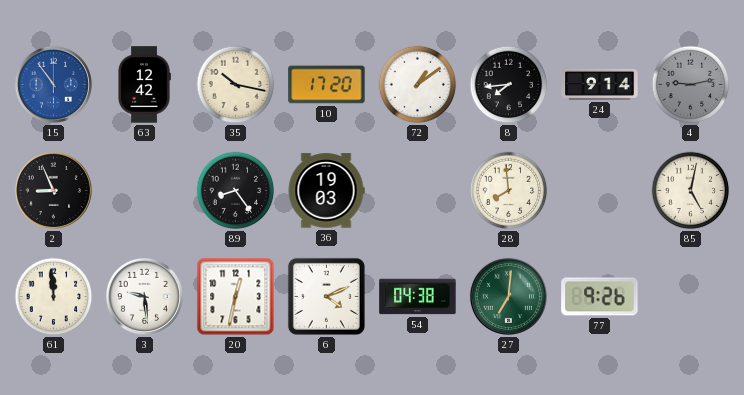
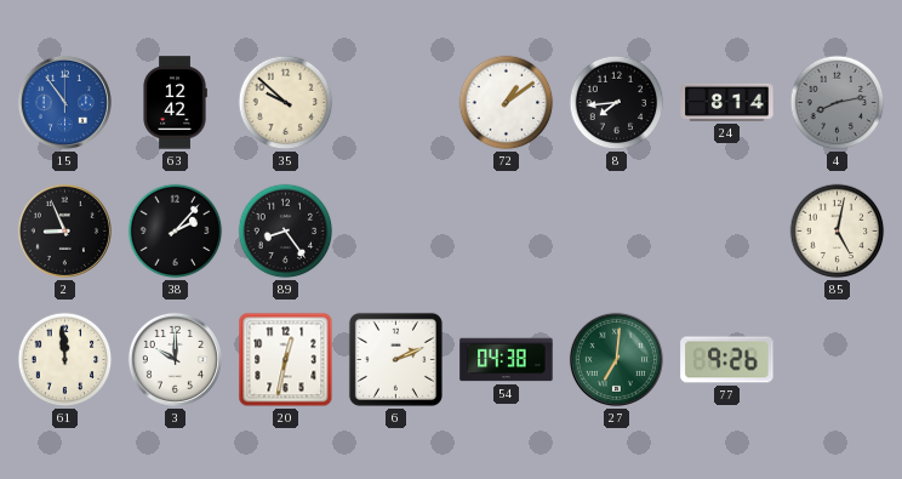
35: 10:17 -> 9:52
10: 17:20 -> none
24: 9:14 -> 8:14
4: 9:13 -> 8:13
38: none -> 2:07
36: 19:03 -> none
28: 7:59 -> none
3: 9:29 -> 10:00
6: 4:11 -> 2:11
